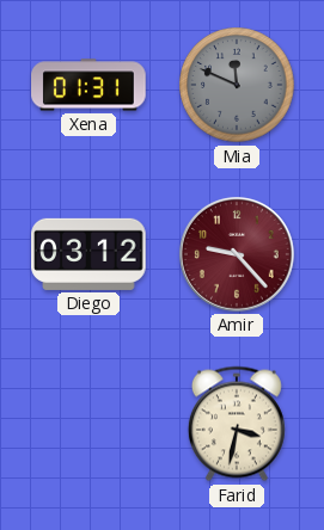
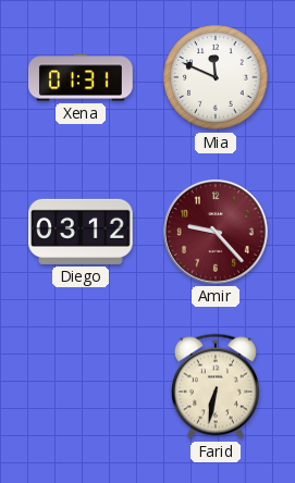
Mia dial: grey -> white
Farid: 3:32 -> 6:32
